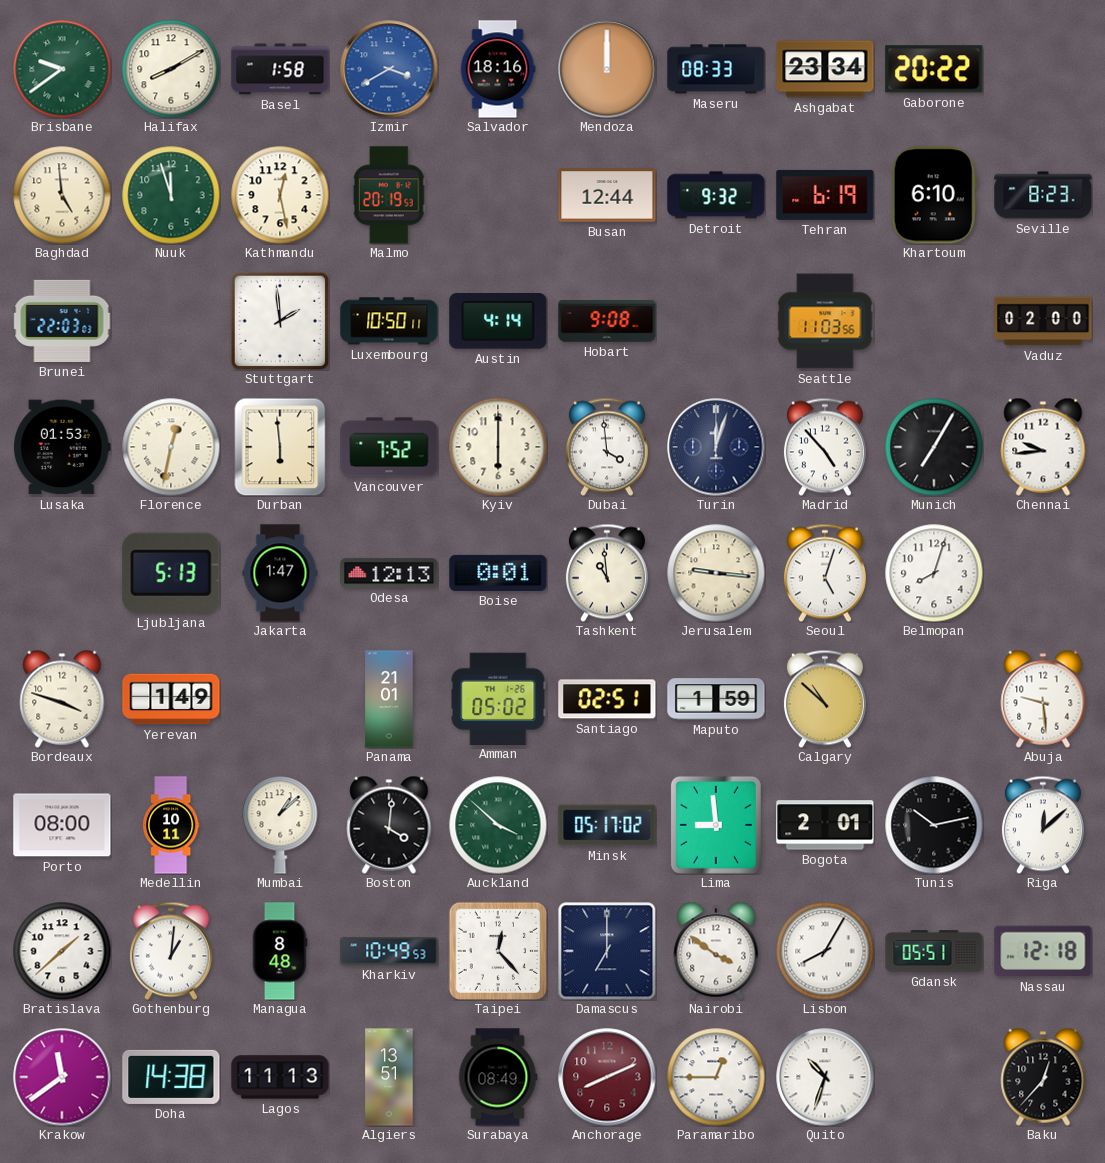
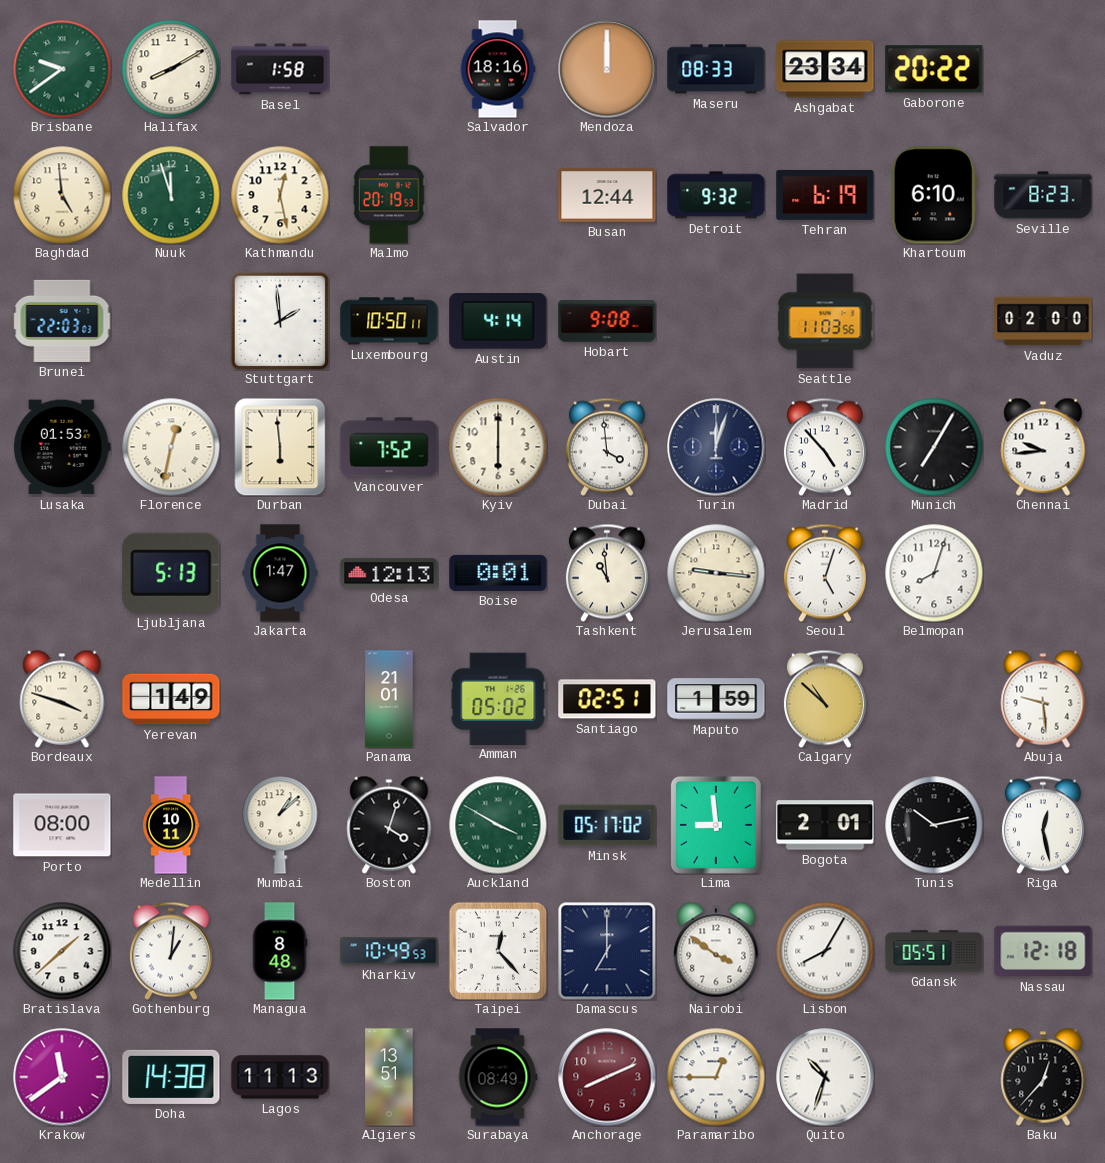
Izmir: 3:40 -> none
Boston: 4:01 -> 4:03
Auckland: 3:52 -> 3:50
Riga: 12:08 -> 12:28
